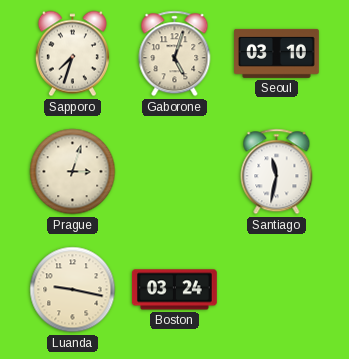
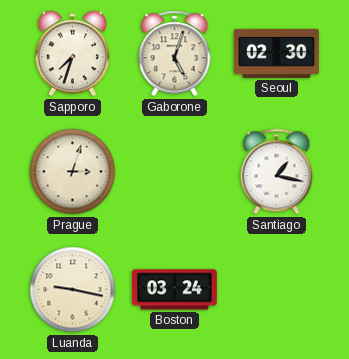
Seoul: 03:10 -> 02:30
Santiago: 11:32 -> 1:17
